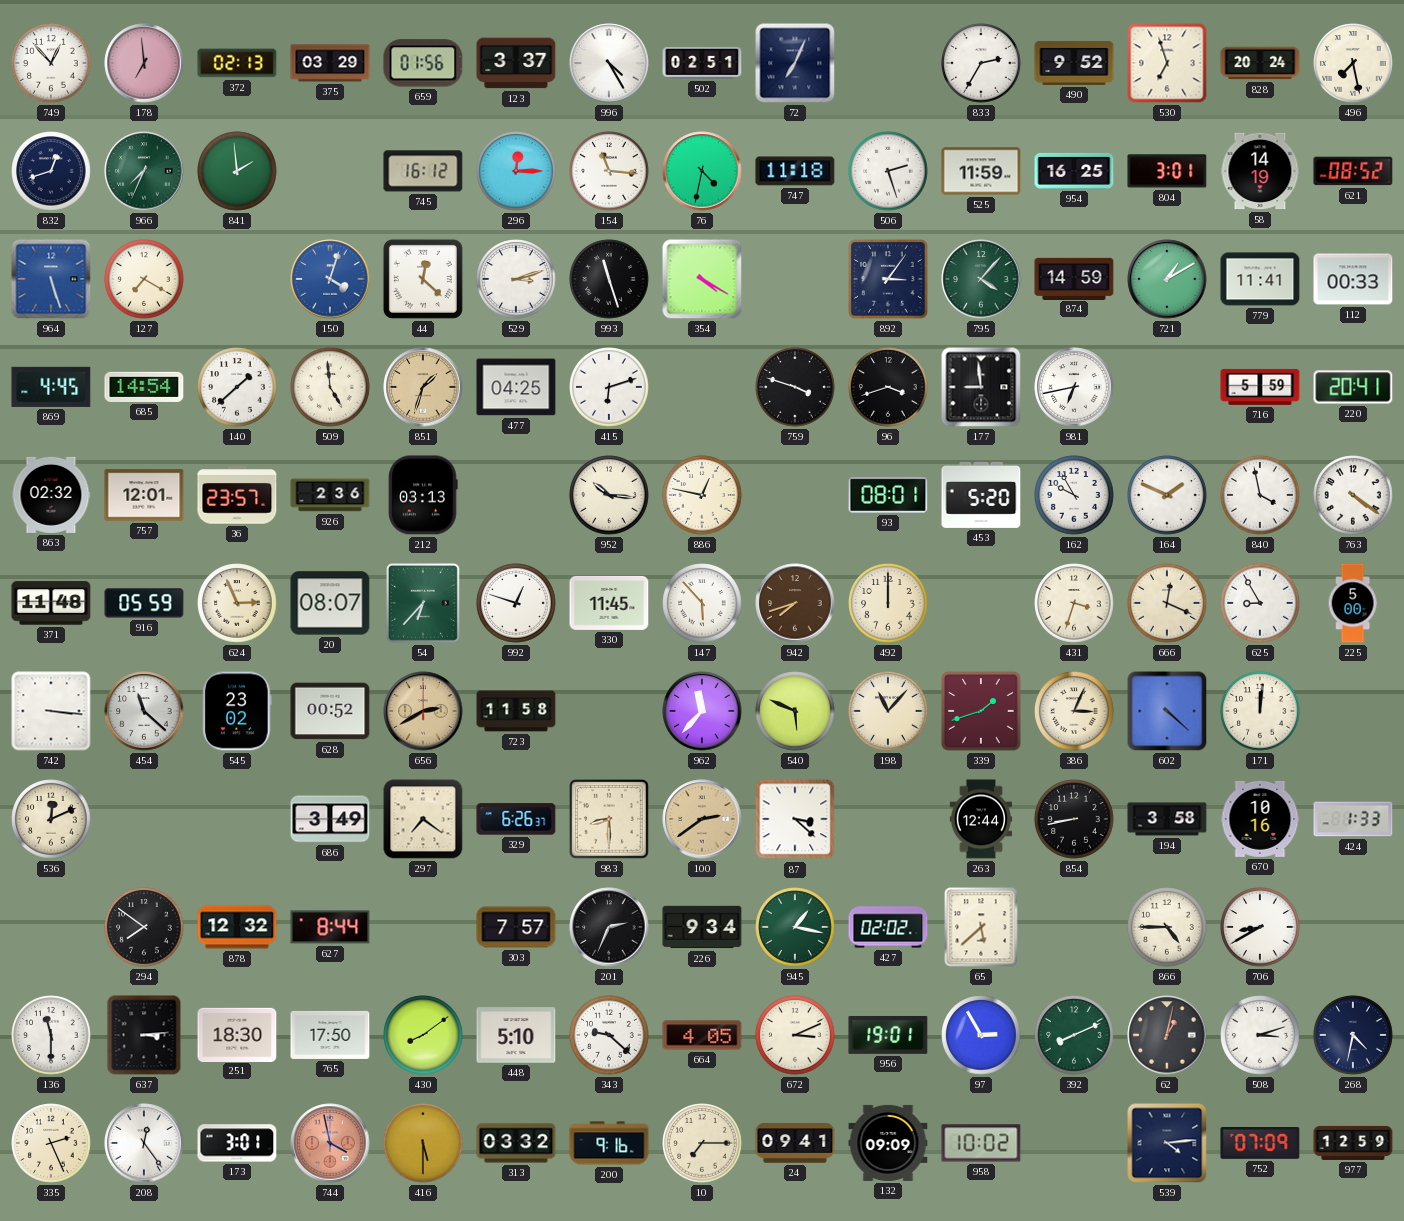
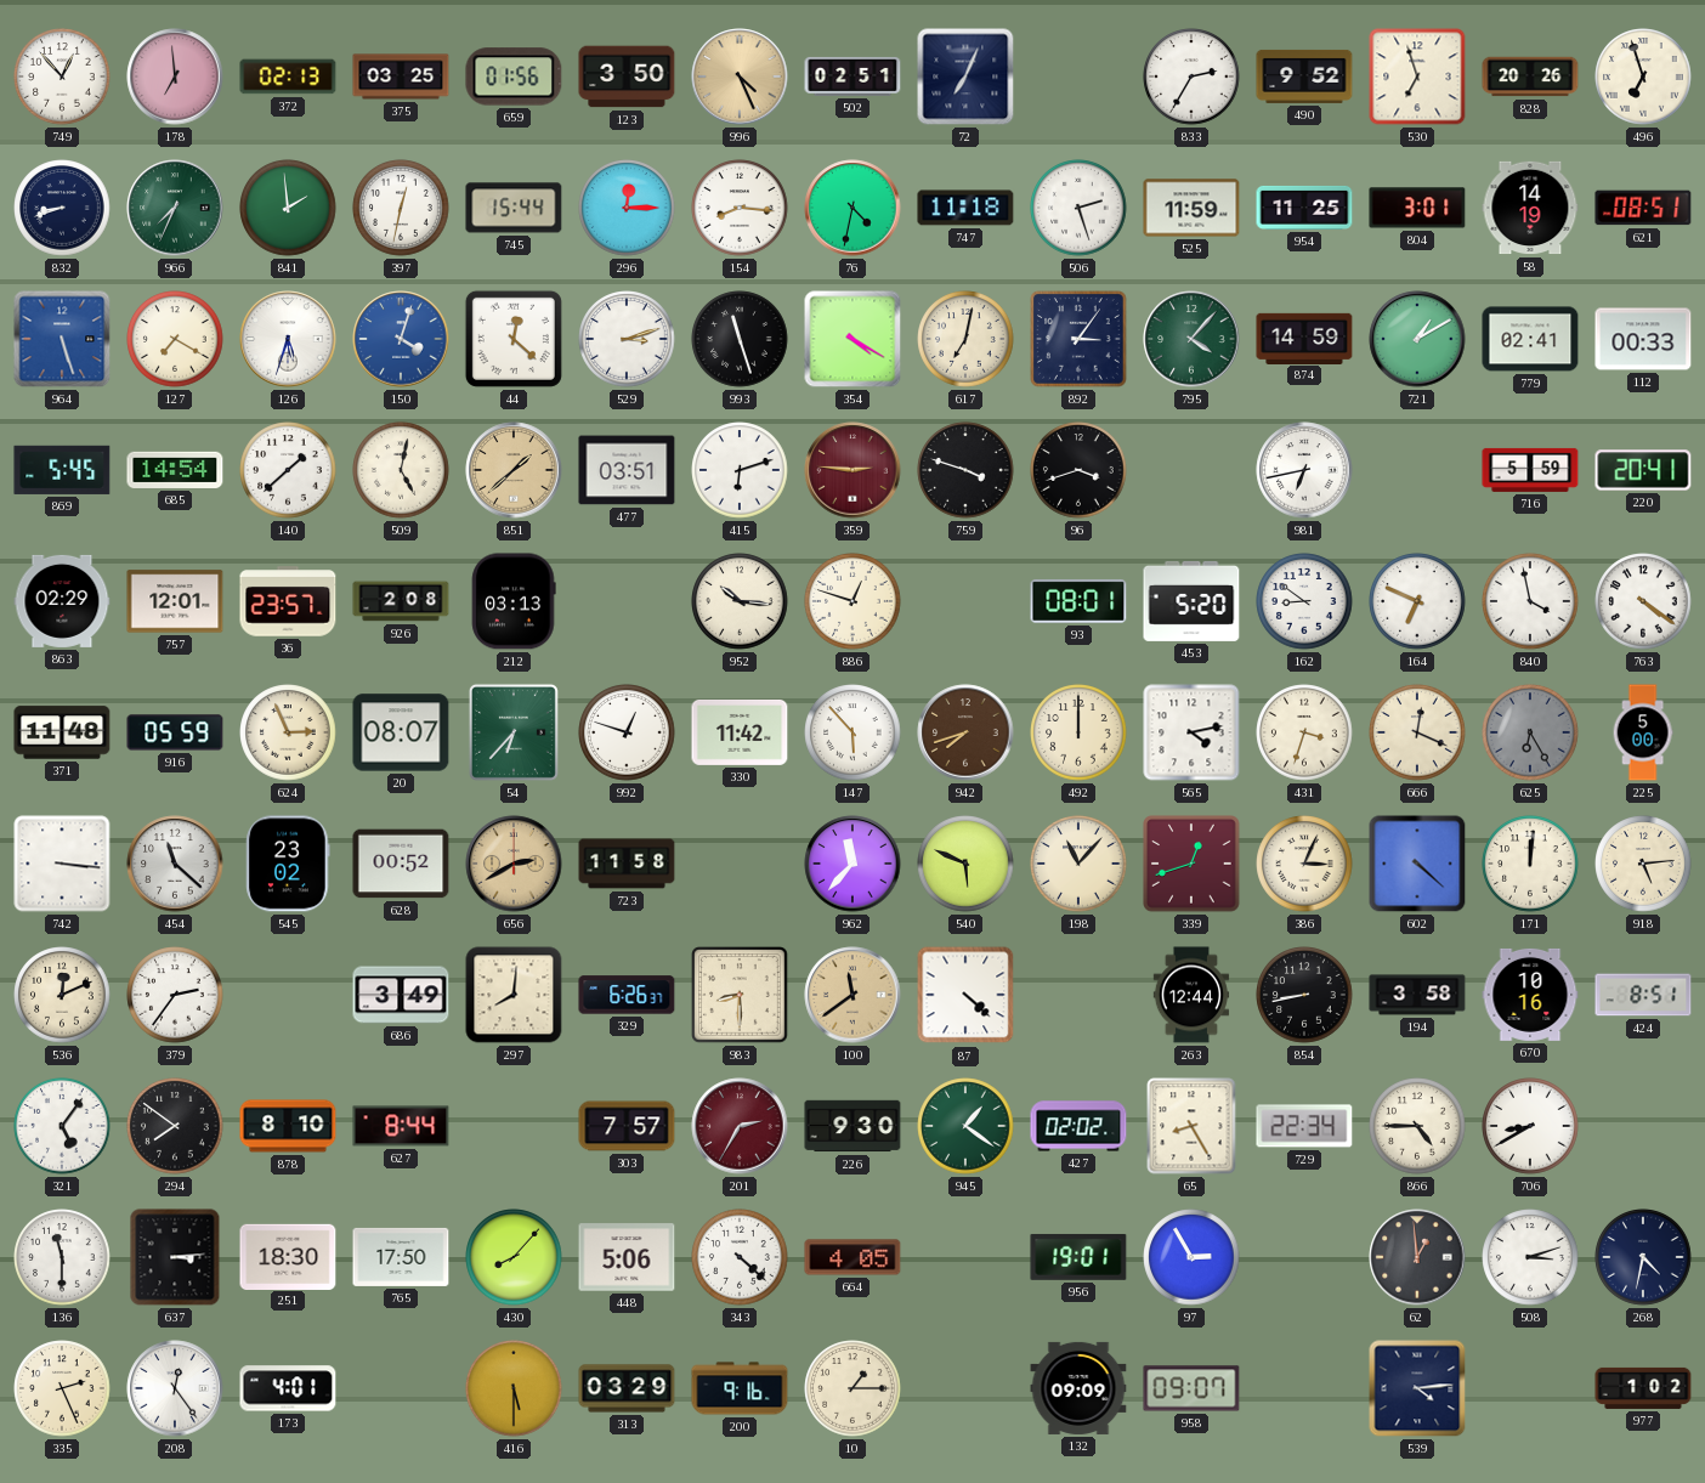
375: 03:29 -> 03:25
123: 3:37 -> 3:50
996: 4:25 -> 4:26
996 dial: white -> champagne
828: 20:24 -> 20:26
496: 7:28 -> 6:57
832: 12:42 -> 8:42
397: none -> 12:32
745: 16:12 -> 15:44
154: 11:16 -> 8:16
954: 16:25 -> 11:25
621: 08:52 -> 08:51
126: none -> 5:33
617: none -> 7:02
779: 11:41 -> 02:41
869: 4:45 -> 5:45
509: 4:59 -> 5:02
851: 1:33 -> 1:38
477: 04:25 -> 03:51
359: none -> 2:46
177: 8:59 -> none
863: 02:32 -> 02:29
926: 2:36 -> 2:08
886: 12:47 -> 12:48
162: 9:55 -> 8:51
164: 1:49 -> 6:49
330: 11:45 -> 11:42
565: none -> 4:13
625: 8:55 -> 6:25
625 dial: white -> grey
339: 1:42 -> 12:42
918: none -> 5:14
379: none -> 2:36
297: 7:21 -> 8:01
100: 2:39 -> 11:39
87: 3:22 -> 4:22
424: 1:33 -> 8:51
321: none -> 5:06
878: 12:32 -> 8:10
201: 2:34 -> 2:35
201 dial: black -> burgundy
226: 9:34 -> 9:30
945: 1:17 -> 1:21
65: 5:38 -> 8:25
729: none -> 22:34
430: 8:09 -> 8:07
448: 5:10 -> 5:06
343: 9:22 -> 4:22
672: 3:11 -> none
392: 8:11 -> none
62: 1:02 -> 12:59
173: 3:01 -> 4:01
744: 3:58 -> none
313: 03:32 -> 03:29
10: 7:15 -> 1:15
24: 09:41 -> none
958: 10:02 -> 09:07
752: 07:09 -> none
977: 12:59 -> 1:02
